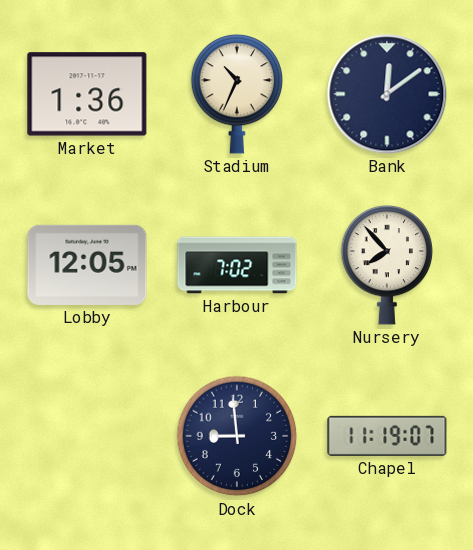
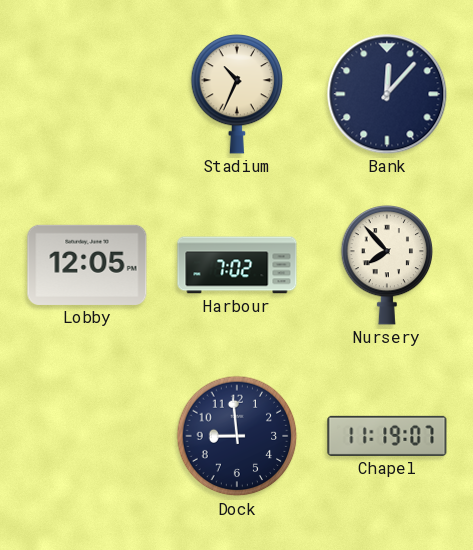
Market: 1:36 -> none
Bank: 12:09 -> 12:07
